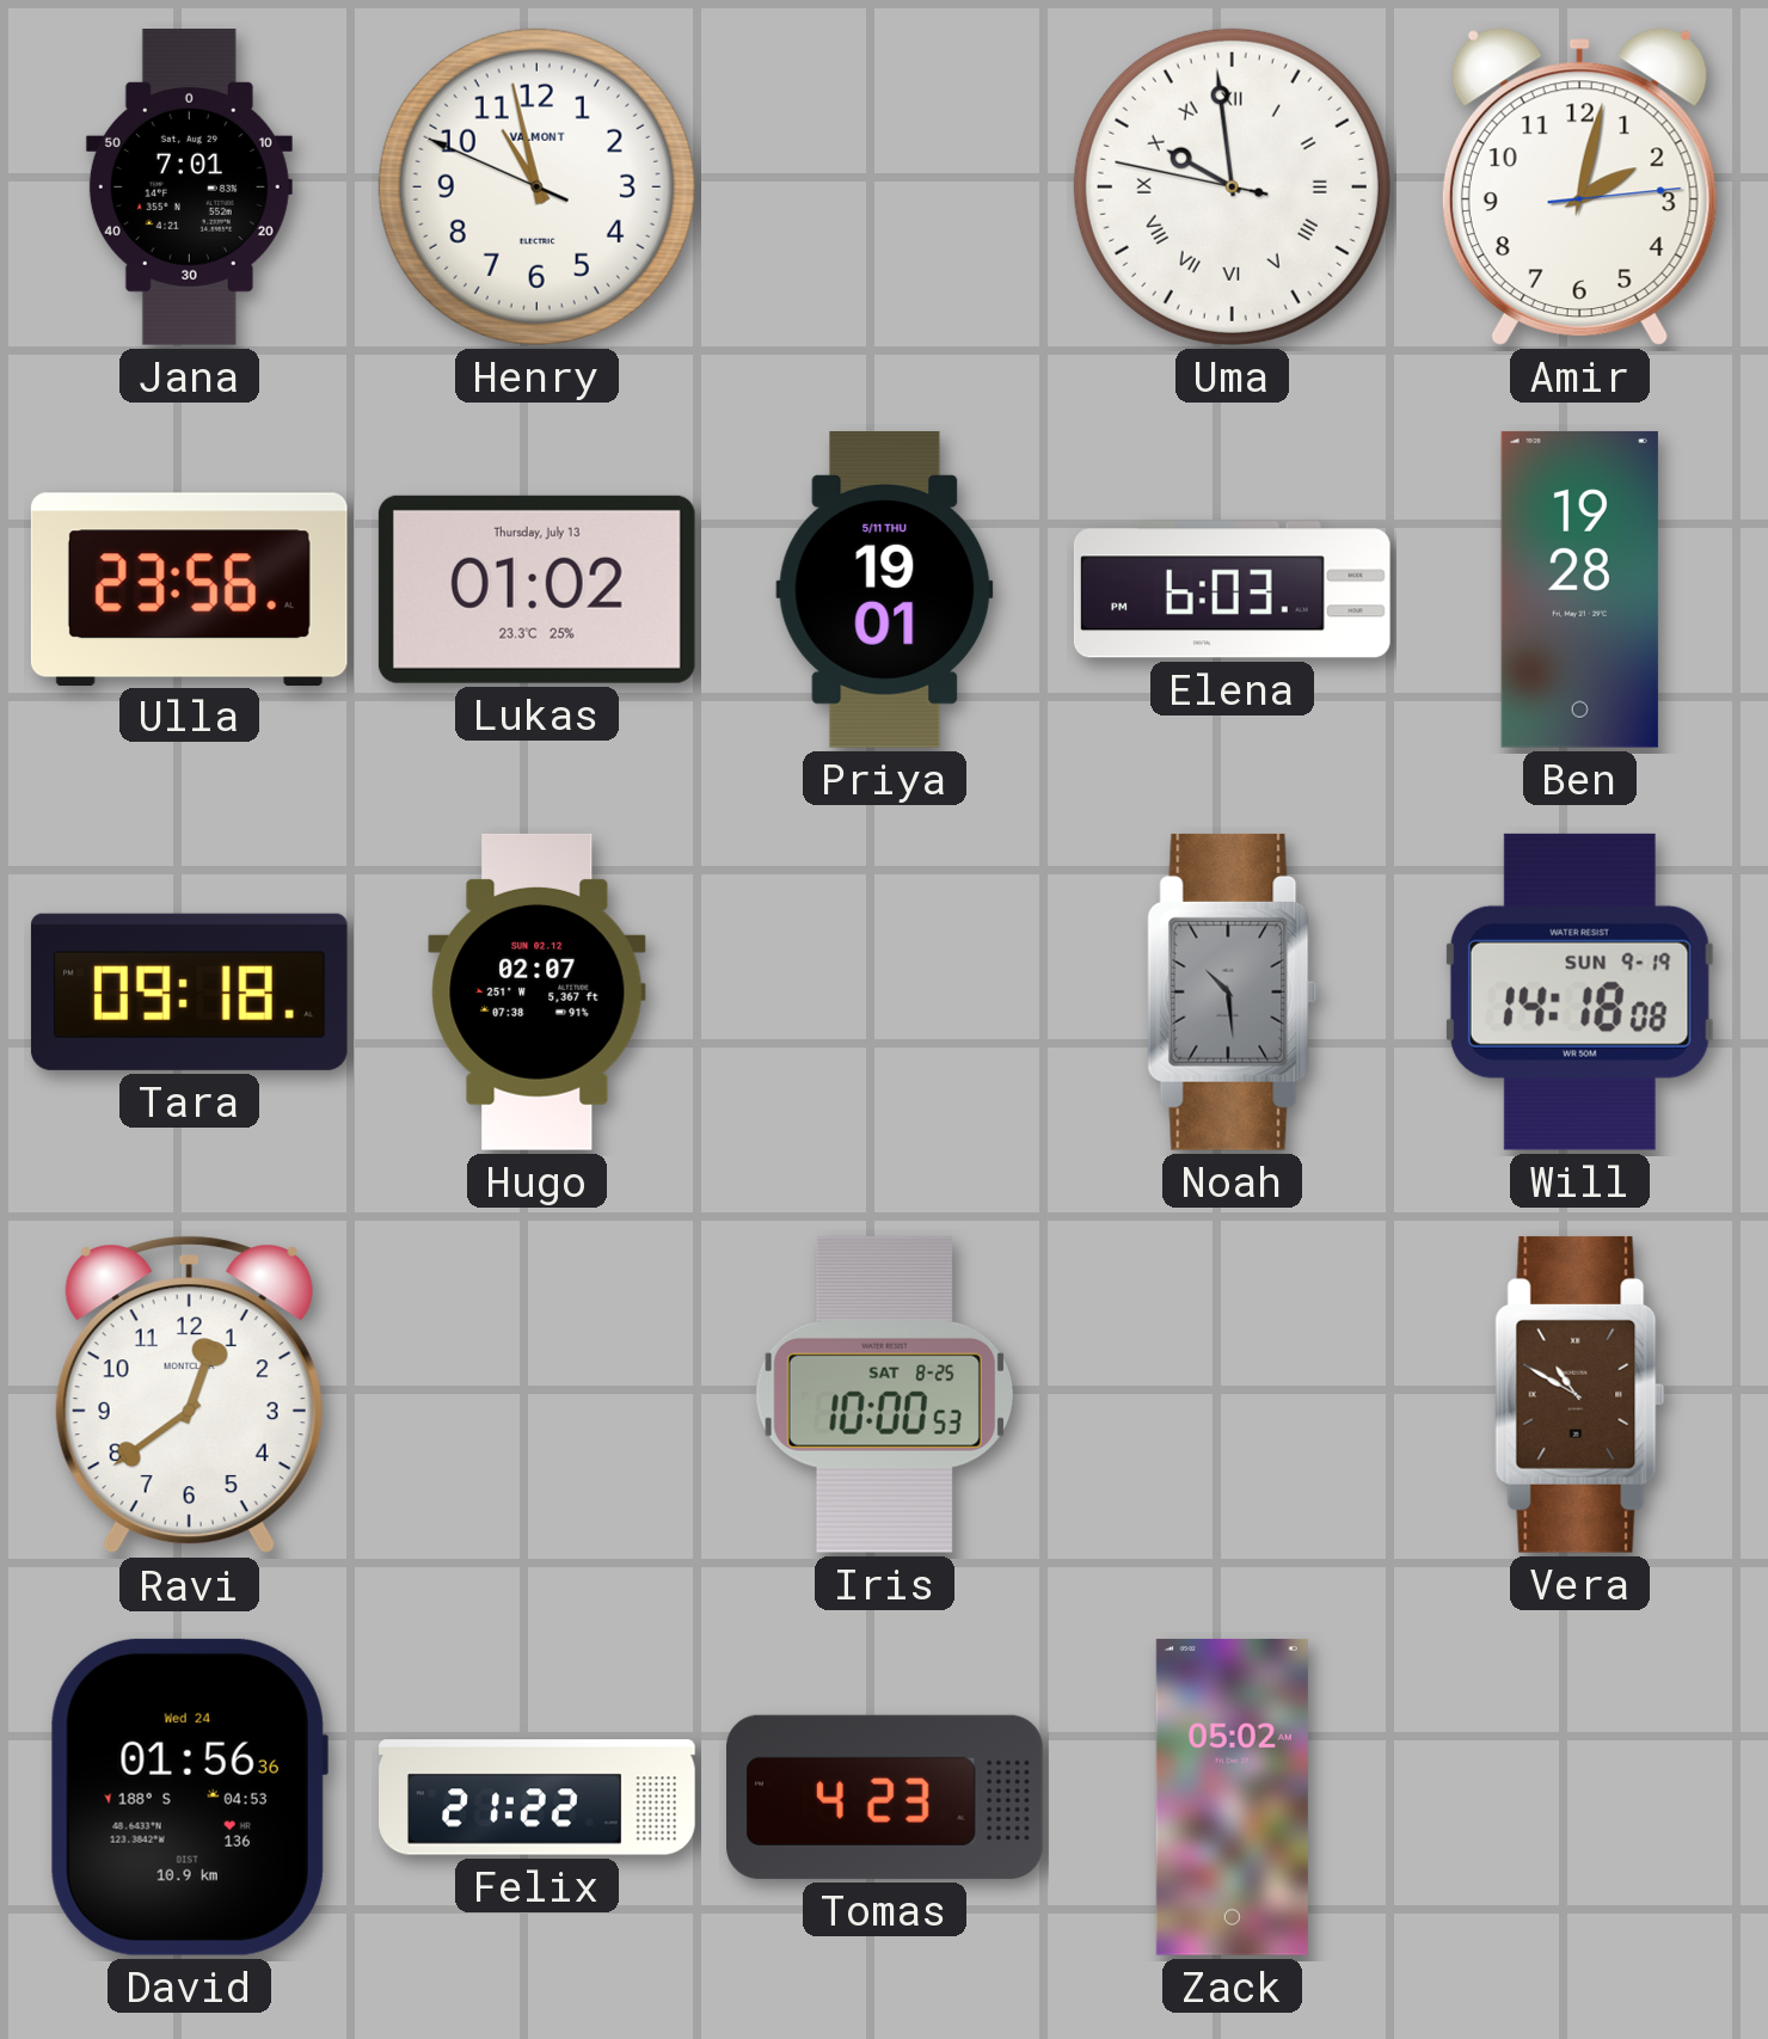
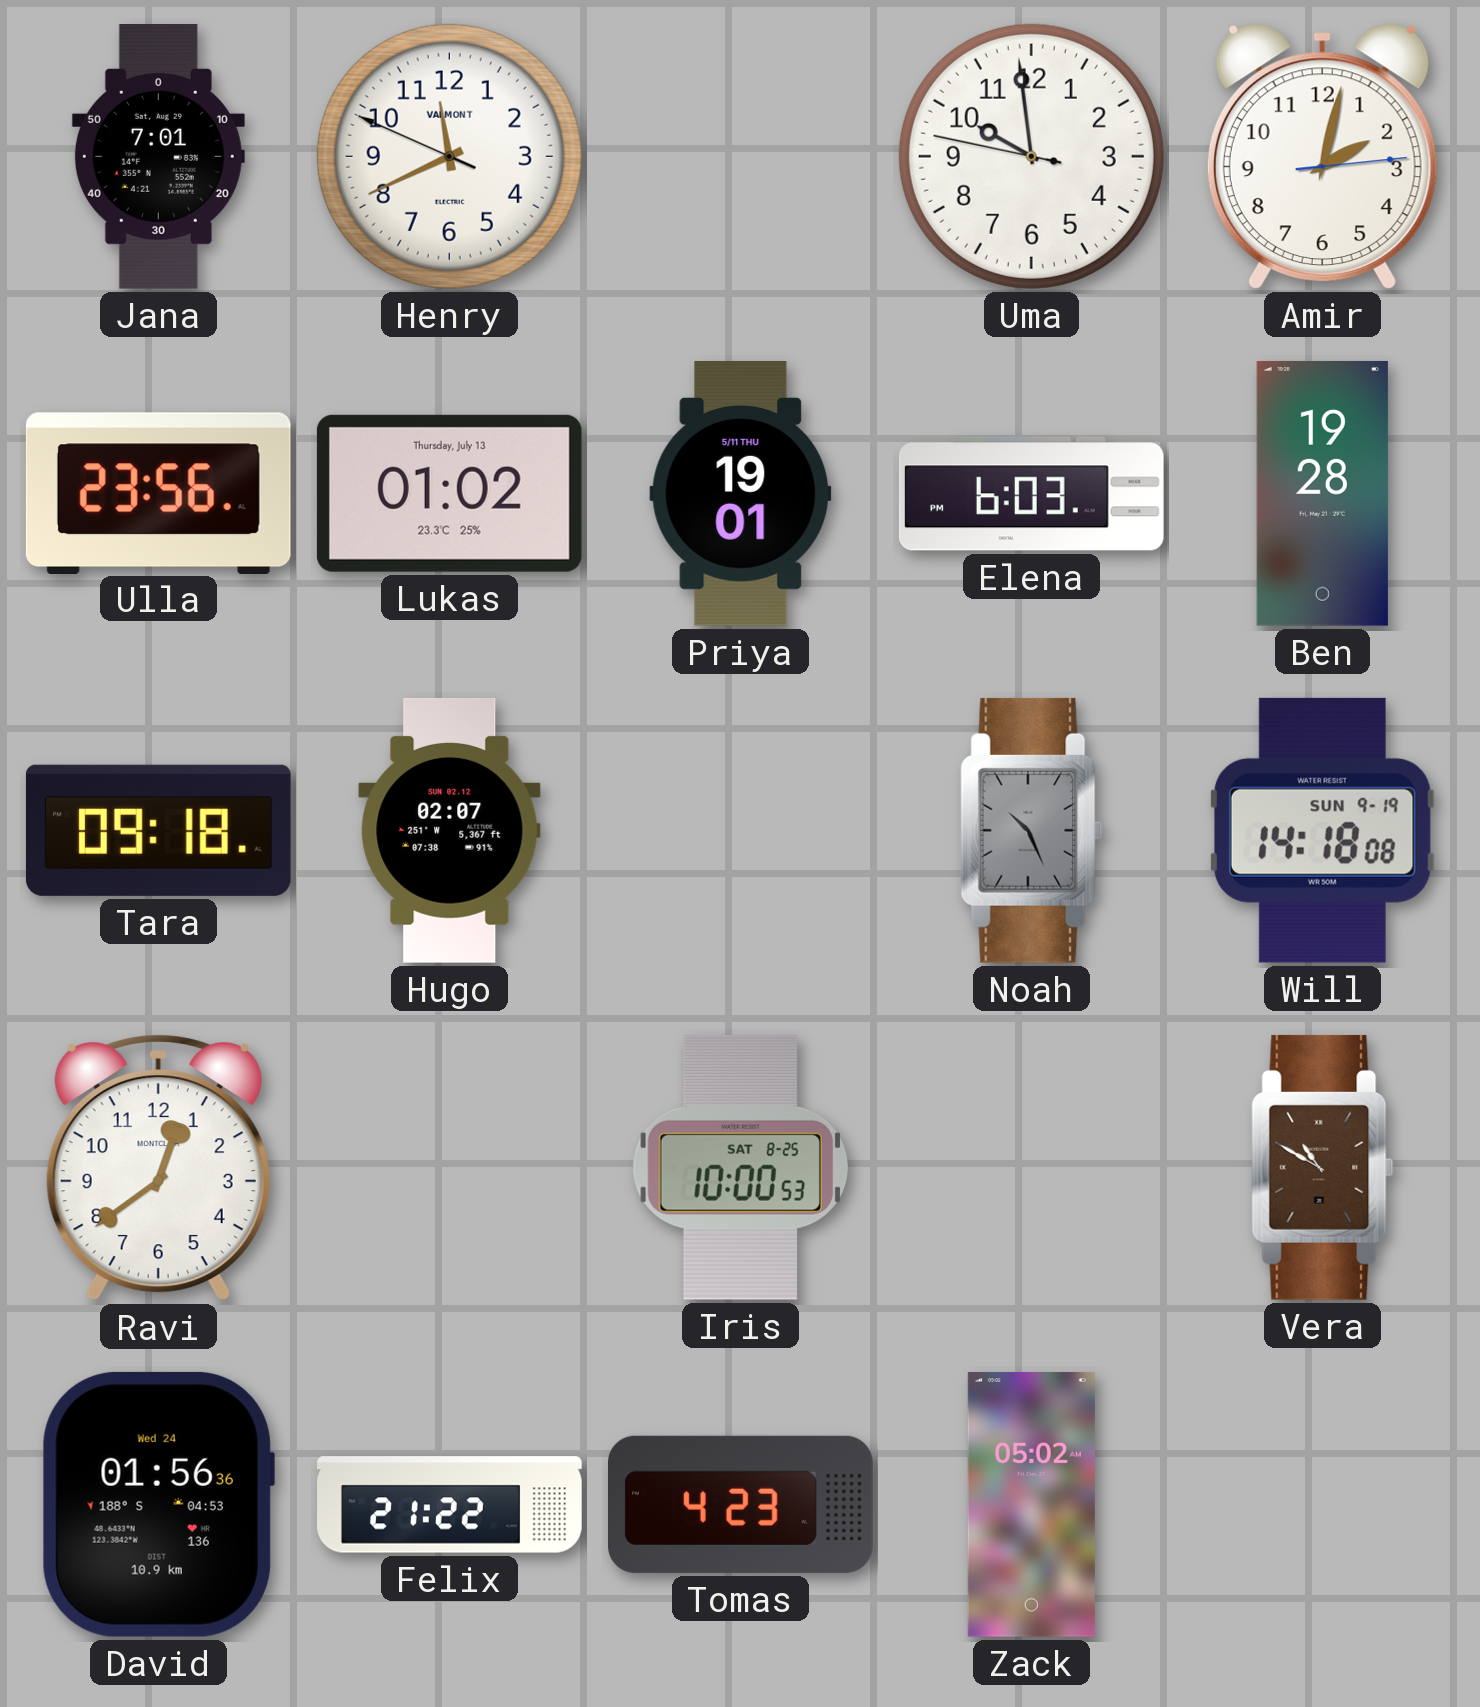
Henry: 10:57 -> 11:40
Uma numerals: Roman -> Arabic
Noah: 10:29 -> 10:26
